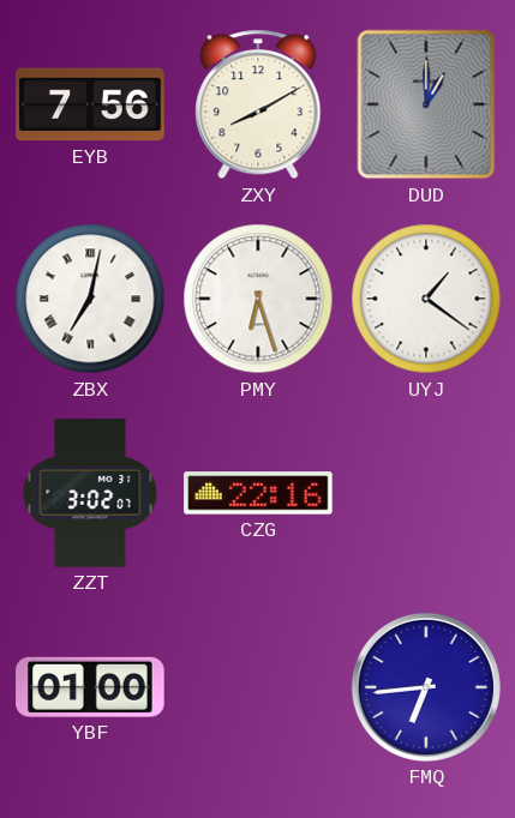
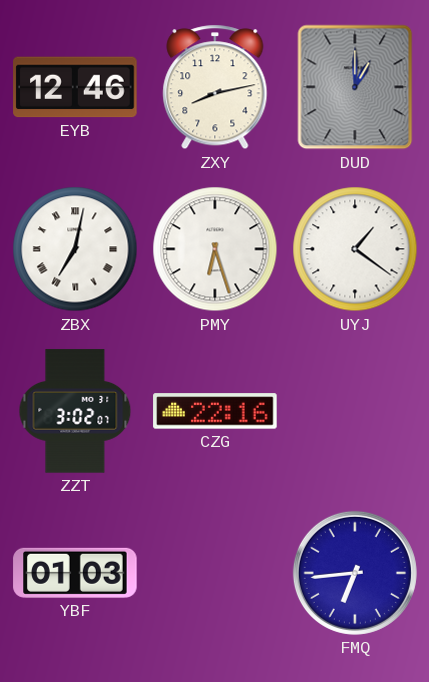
EYB: 7:56 -> 12:46
ZXY: 8:10 -> 8:13
YBF: 01:00 -> 01:03
